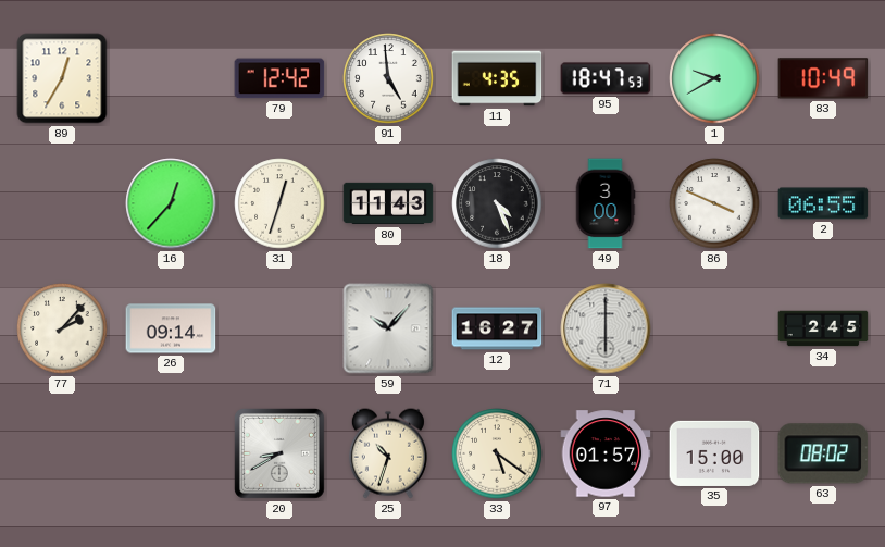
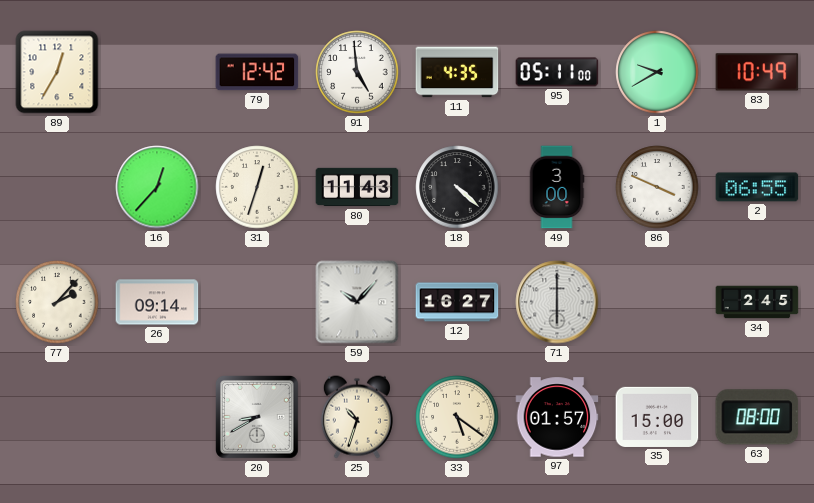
95: 18:47 -> 05:11
18: 4:26 -> 4:22
63: 08:02 -> 08:00
